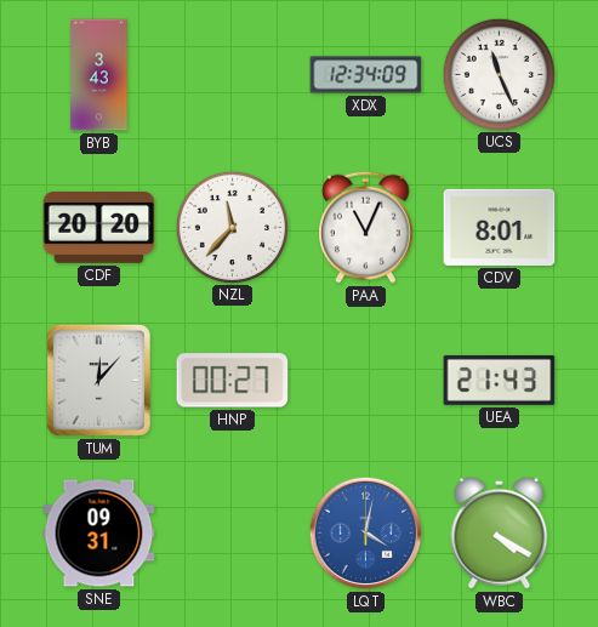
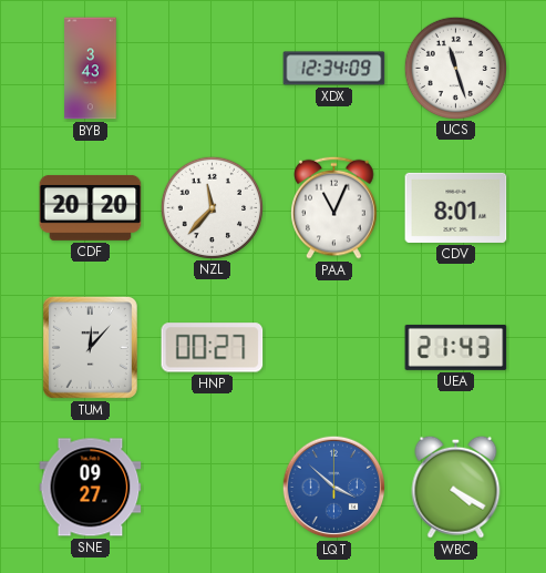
UCS: 11:26 -> 11:27
SNE: 09:31 -> 09:27
LQT: 4:02 -> 3:52
